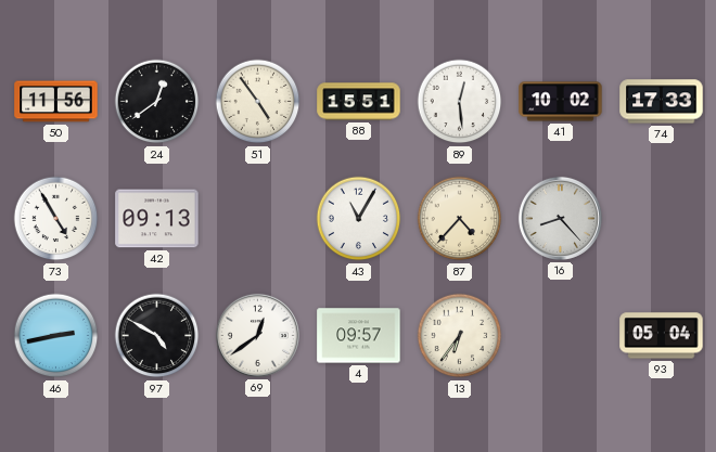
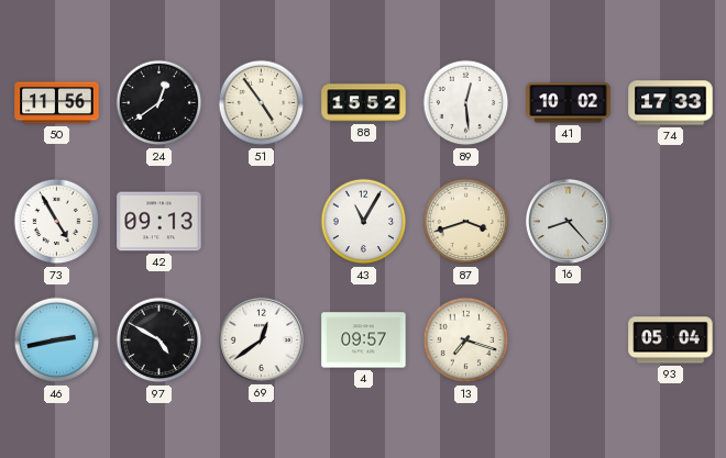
88: 15:51 -> 15:52
87: 4:37 -> 3:42
13: 6:36 -> 7:18
